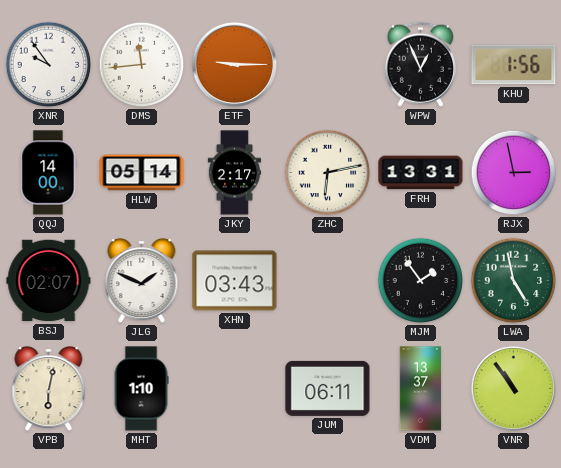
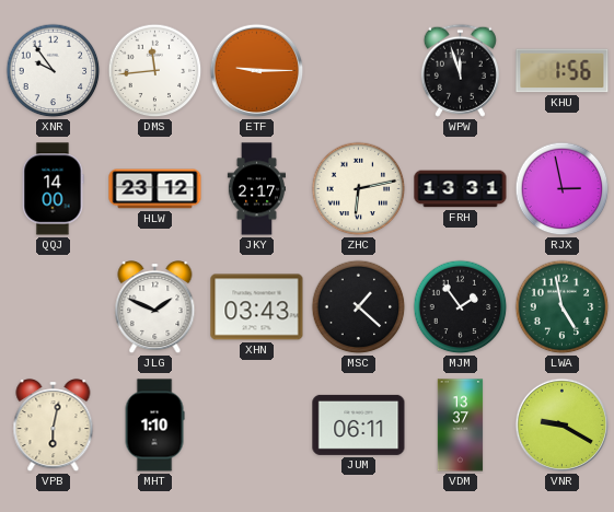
WPW: 12:56 -> 11:57
HLW: 05:14 -> 23:12
BSJ: 02:07 -> none
MSC: none -> 1:22
VNR: 10:54 -> 9:20
